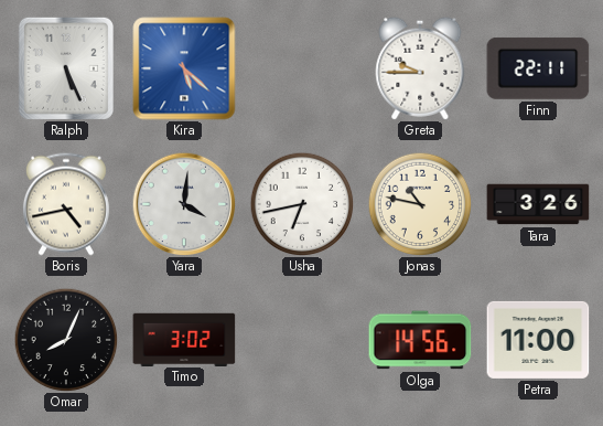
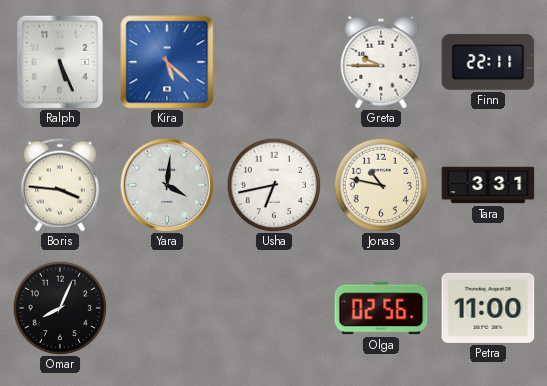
Boris: 4:43 -> 3:46
Tara: 3:26 -> 3:31
Timo: 3:02 -> none
Olga: 14:56 -> 02:56
